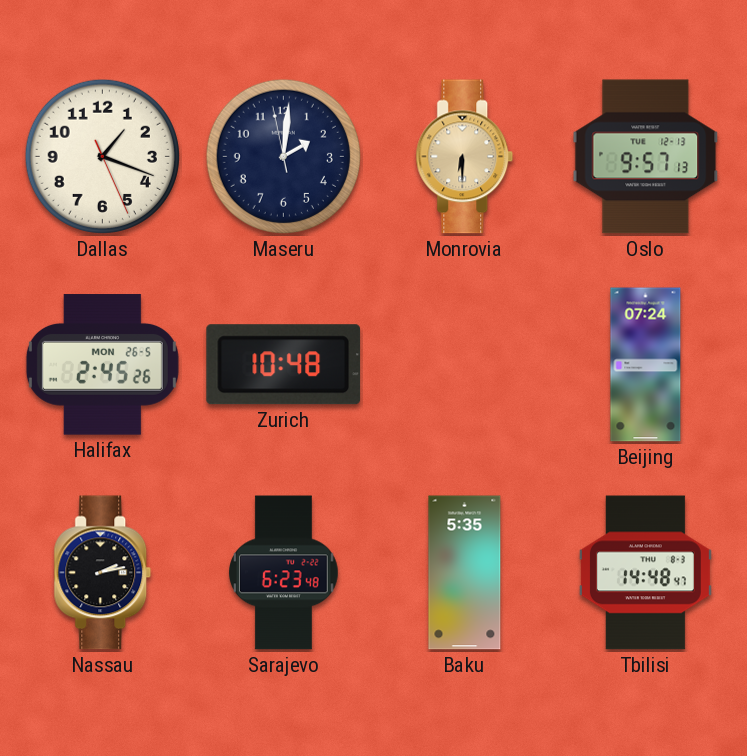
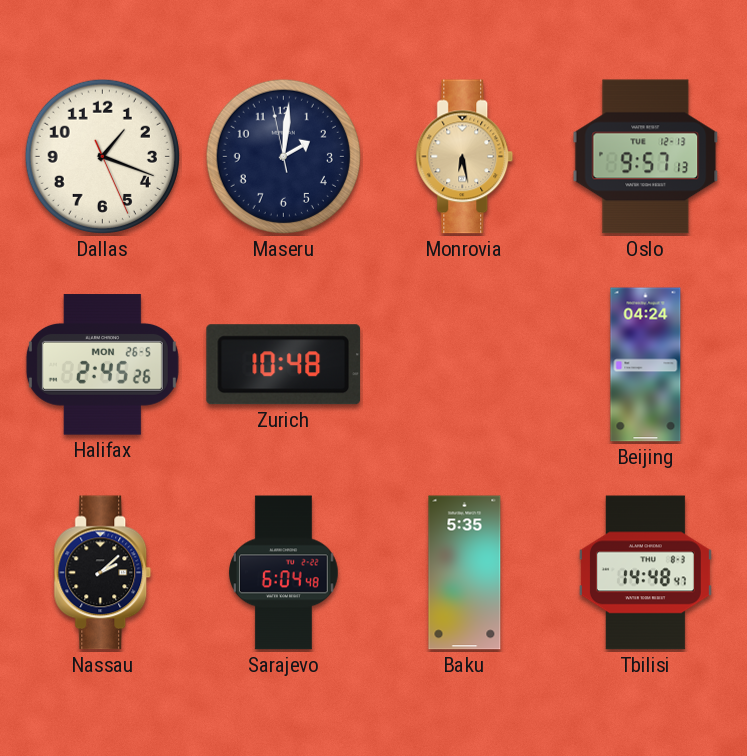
Monrovia: 6:30 -> 6:28
Beijing: 07:24 -> 04:24
Nassau: 2:13 -> 2:08
Sarajevo: 6:23 -> 6:04
